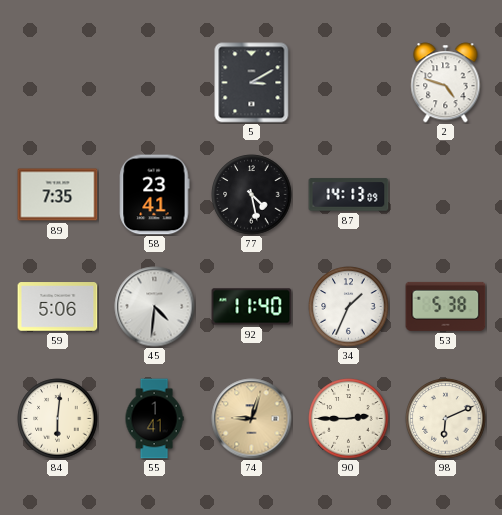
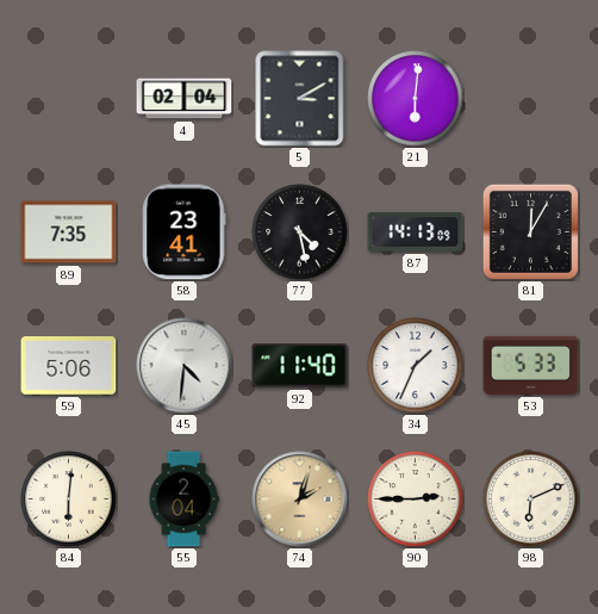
4: none -> 02:04
21: none -> 6:01
2: 4:48 -> none
81: none -> 12:05
53: 5:38 -> 5:33
55: 1:41 -> 2:04
74: 9:03 -> 2:03
